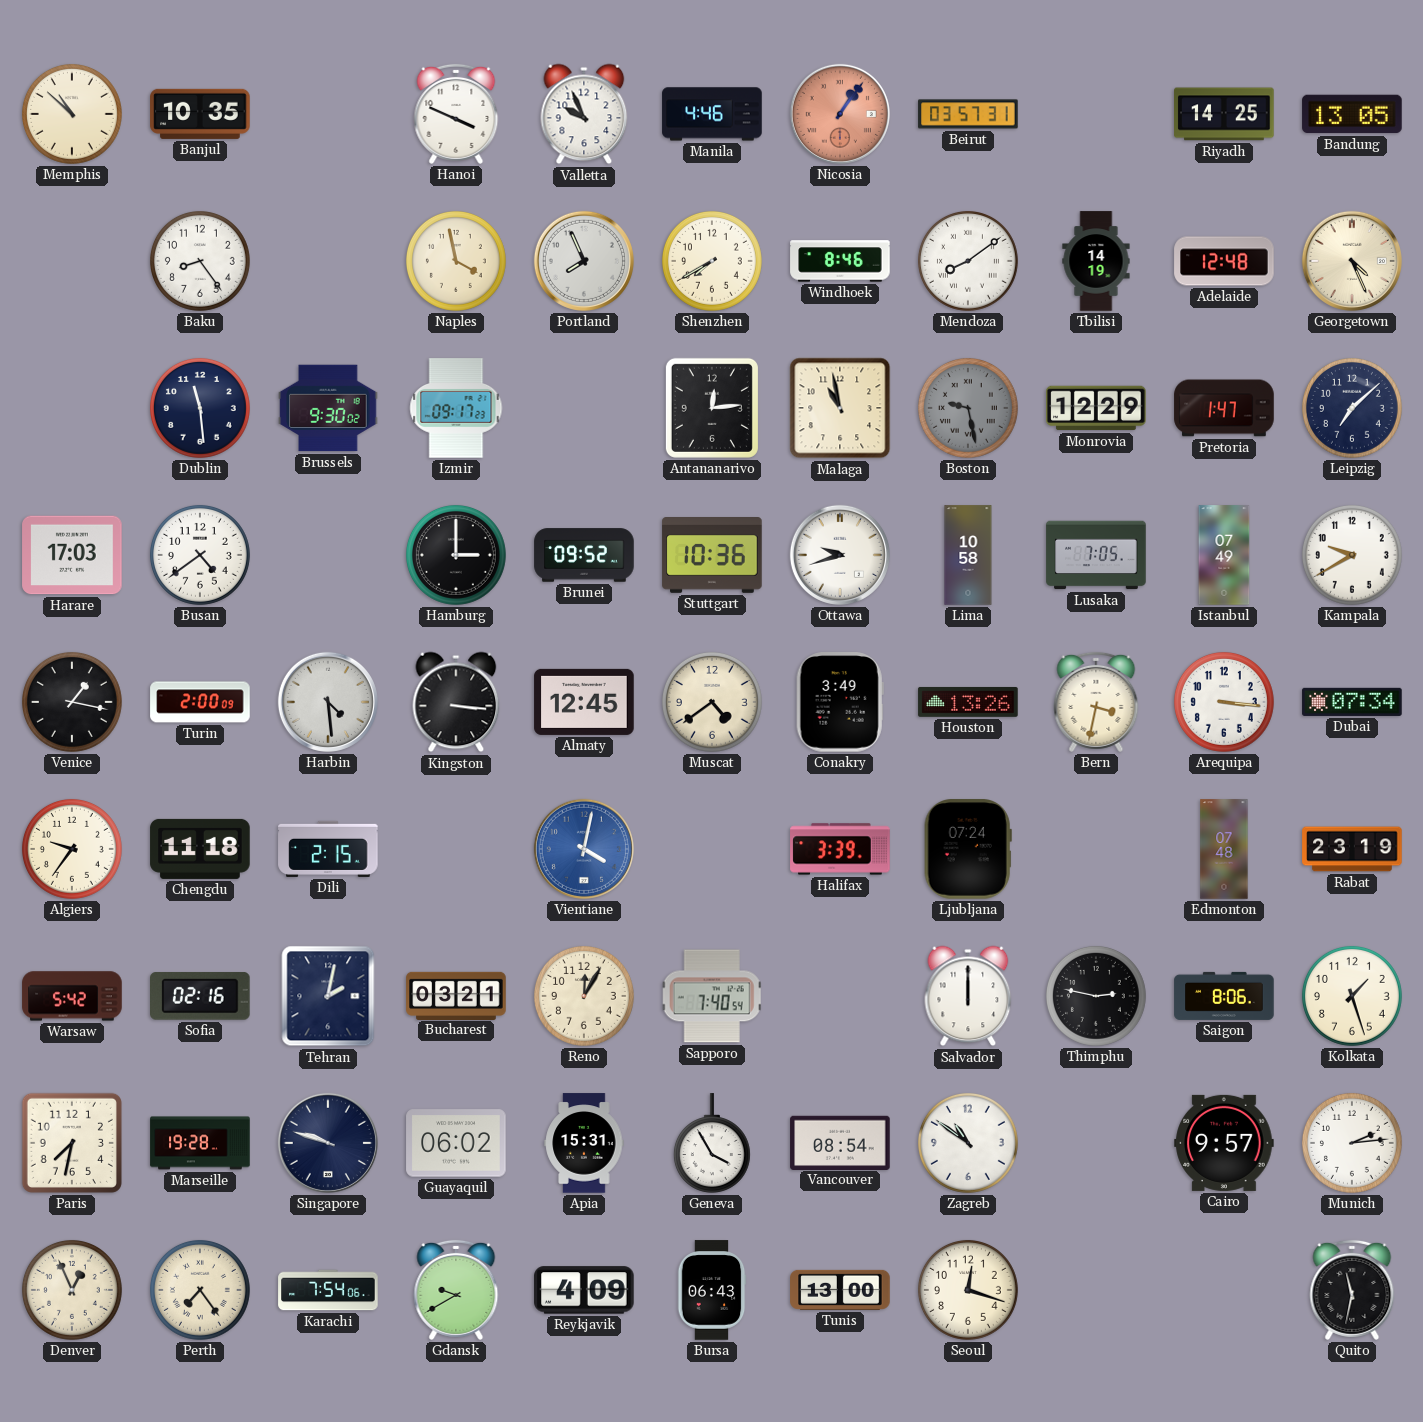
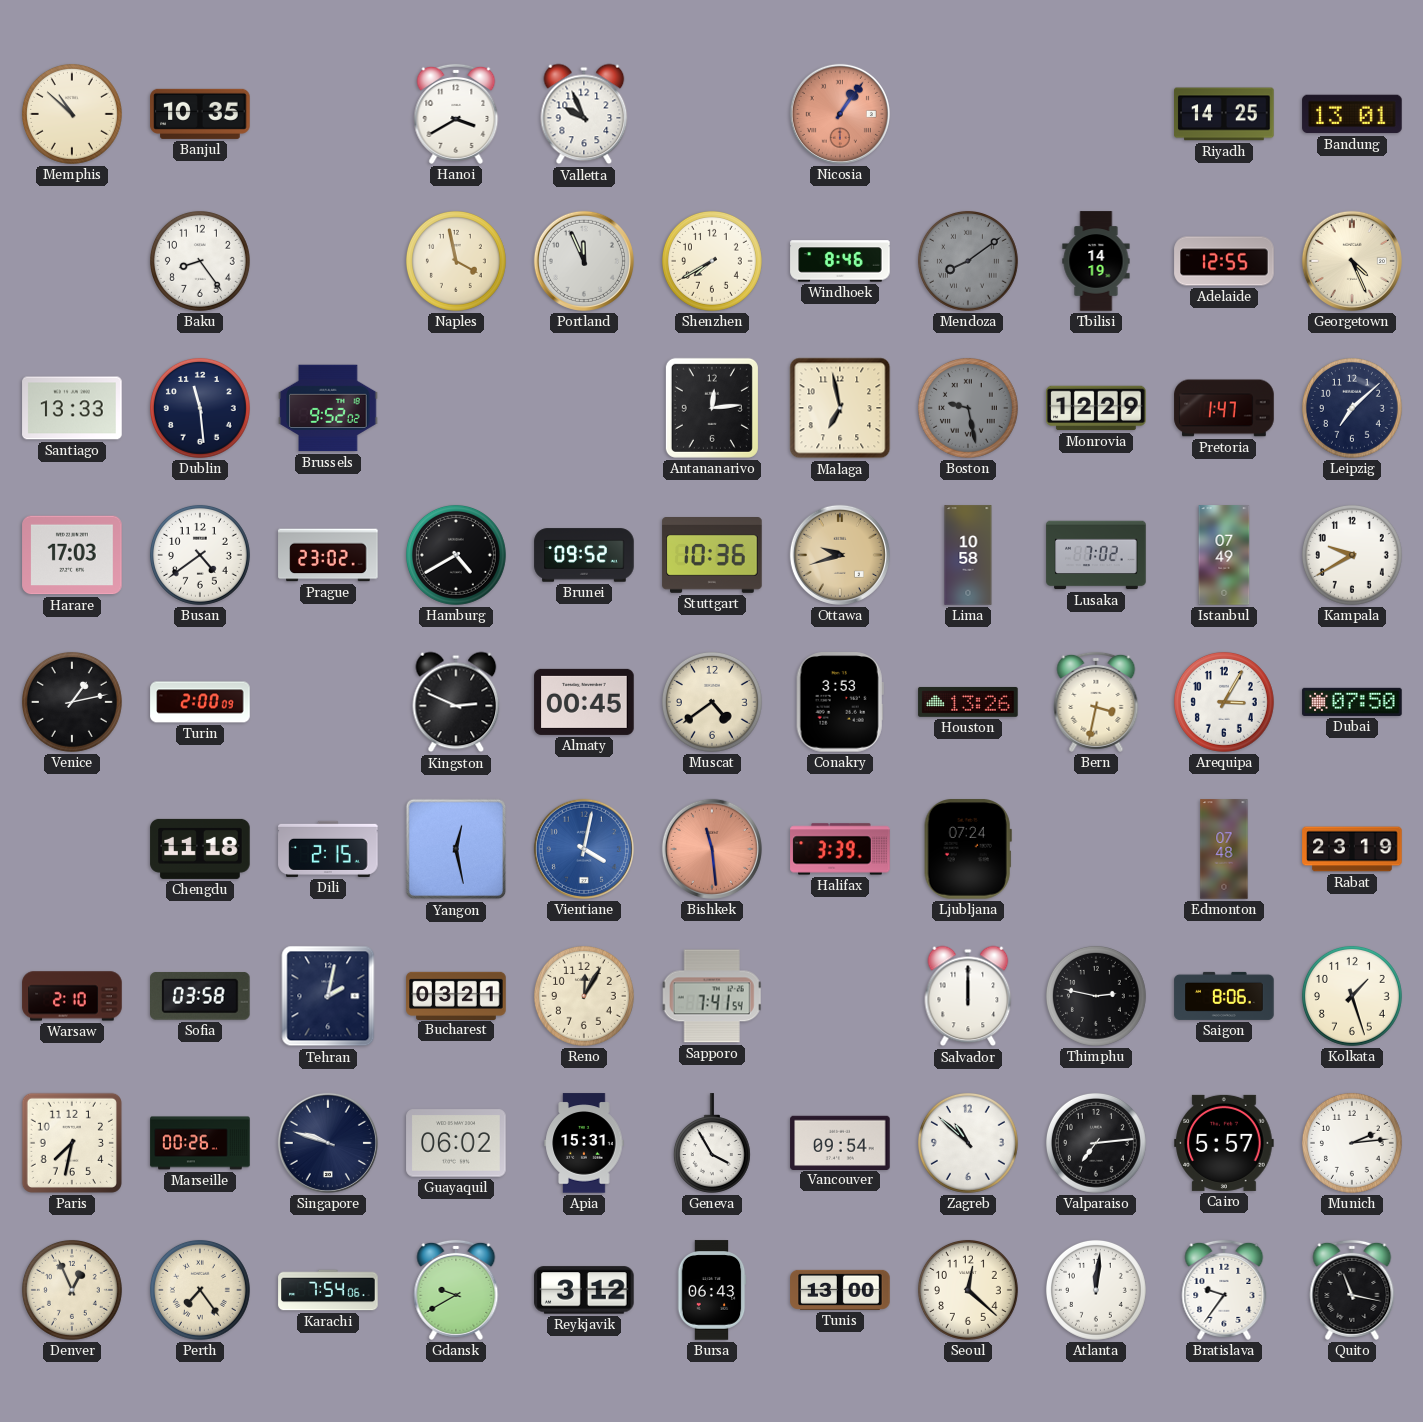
Hanoi: 3:49 -> 3:40
Manila: 4:46 -> none
Beirut: 03:57 -> none
Bandung: 13:05 -> 13:01
Portland: 7:56 -> 11:56
Mendoza dial: white -> grey
Adelaide: 12:48 -> 12:55
Santiago: none -> 13:33
Brussels: 9:30 -> 9:52
Izmir: 09:17 -> none
Malaga: 10:58 -> 6:58
Prague: none -> 23:02
Hamburg: 3:00 -> 4:40
Ottawa dial: white -> champagne
Lusaka: 7:05 -> 7:02
Venice: 1:17 -> 1:13
Harbin: 4:29 -> none
Kingston: 3:16 -> 2:49
Almaty: 12:45 -> 00:45
Conakry: 3:49 -> 3:53
Arequipa: 3:16 -> 3:05
Dubai: 07:34 -> 07:50
Algiers: 9:36 -> none
Yangon: none -> 12:28
Bishkek: none -> 11:29
Warsaw: 5:42 -> 2:10
Sofia: 02:16 -> 03:58
Sapporo: 7:40 -> 7:41
Marseille: 19:28 -> 00:26
Vancouver: 08:54 -> 09:54
Zagreb: 10:51 -> 10:52
Valparaiso: none -> 7:14
Cairo: 9:57 -> 5:57
Reykjavik: 4:09 -> 3:12
Seoul: 12:18 -> 12:22
Atlanta: none -> 12:01
Bratislava: none -> 9:36
Quito: 11:32 -> 11:17
